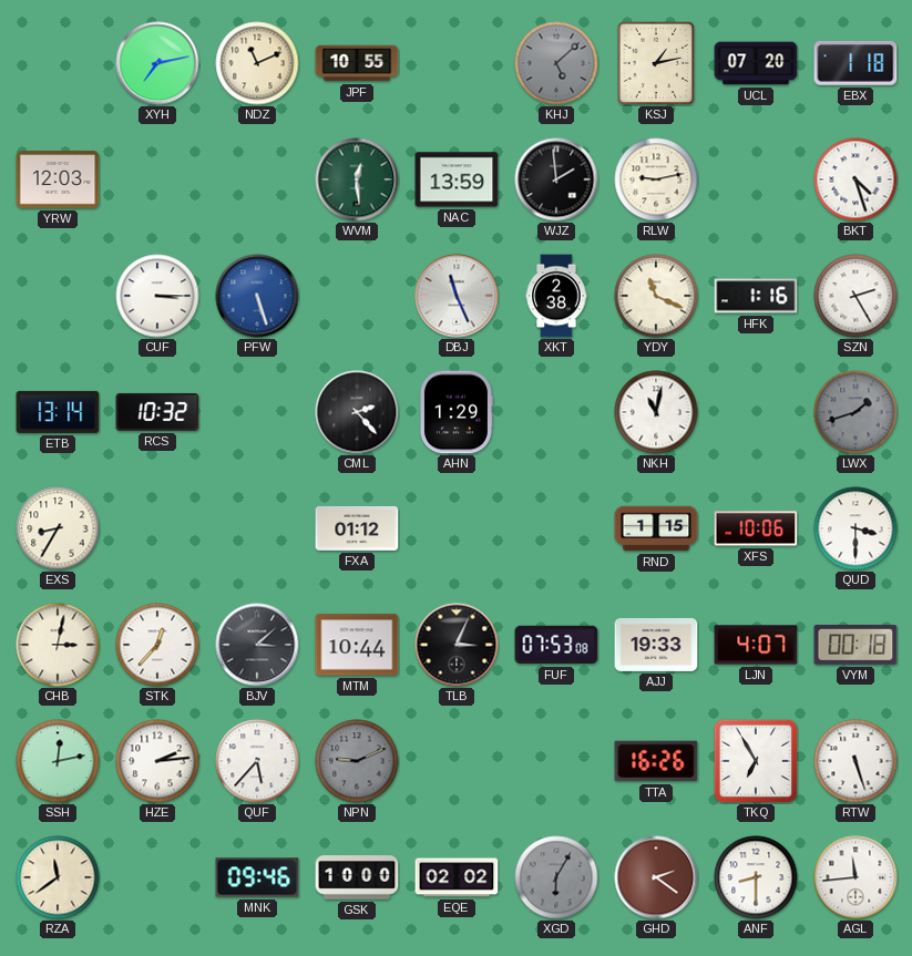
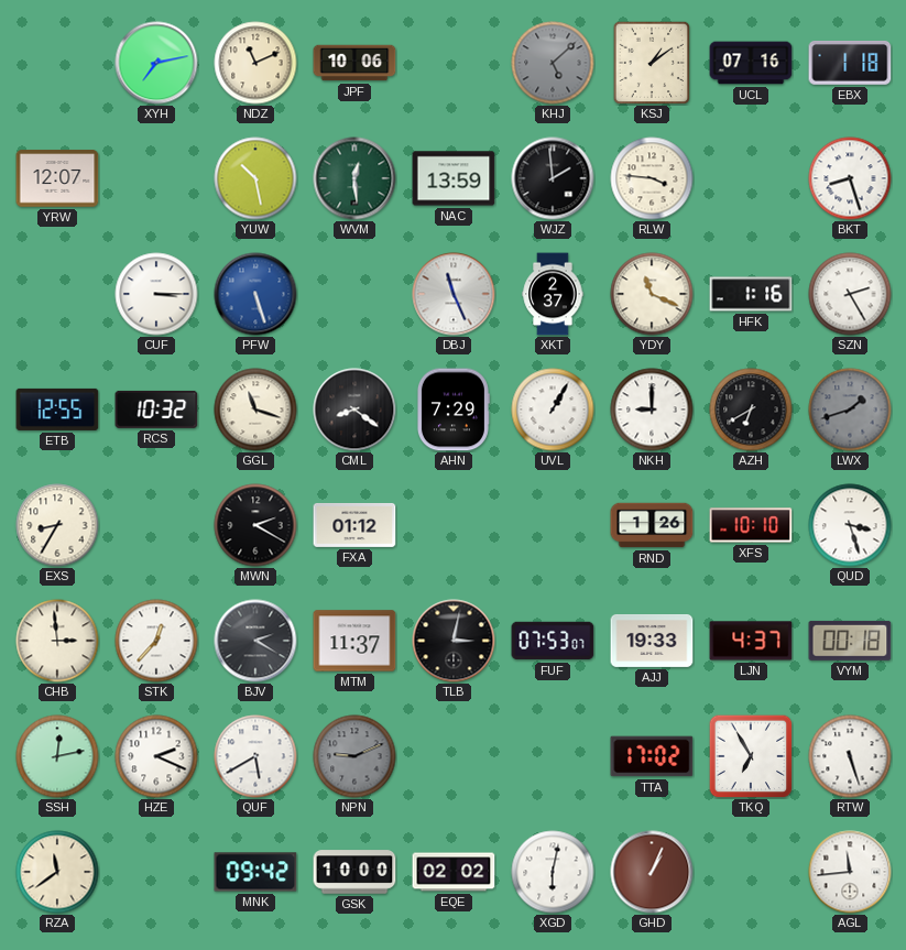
JPF: 10:55 -> 10:06
KSJ: 1:13 -> 1:09
UCL: 07:20 -> 07:16
YRW: 12:03 -> 12:07
YUW: none -> 10:28
RLW: 9:13 -> 3:46
BKT: 4:27 -> 8:27
XKT: 2:38 -> 2:37
ETB: 13:14 -> 12:55
GGL: none -> 11:18
CML: 2:23 -> 8:21
AHN: 1:29 -> 7:29
UVL: none -> 1:05
NKH: 11:02 -> 9:00
AZH: none -> 6:40
MWN: none -> 2:20
RND: 1:15 -> 1:26
XFS: 10:06 -> 10:10
QUD: 3:30 -> 3:27
CHB: 3:02 -> 2:59
BJV: 3:08 -> 2:20
MTM: 10:44 -> 11:37
TLB: 3:04 -> 3:02
FUF: 07:53:08 -> 07:53:07
LJN: 4:07 -> 4:37
HZE: 2:14 -> 2:19
QUF: 5:37 -> 5:40
TTA: 16:26 -> 17:02
MNK: 09:46 -> 09:42
XGD: 6:05 -> 6:02
XGD dial: grey -> white
GHD: 2:21 -> 1:04
ANF: 8:30 -> none
